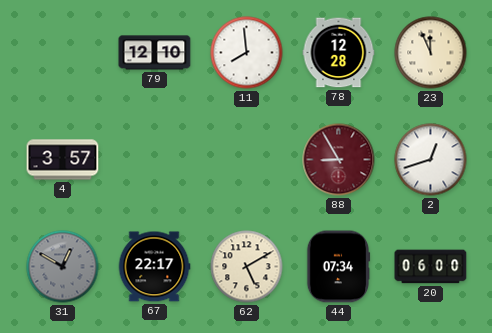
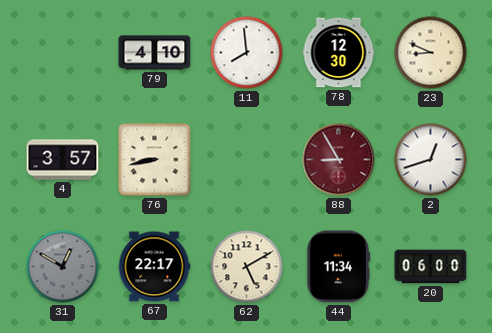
79: 12:10 -> 4:10
78: 12:28 -> 12:30
23: 11:56 -> 8:49
76: none -> 8:43
44: 07:34 -> 11:34
